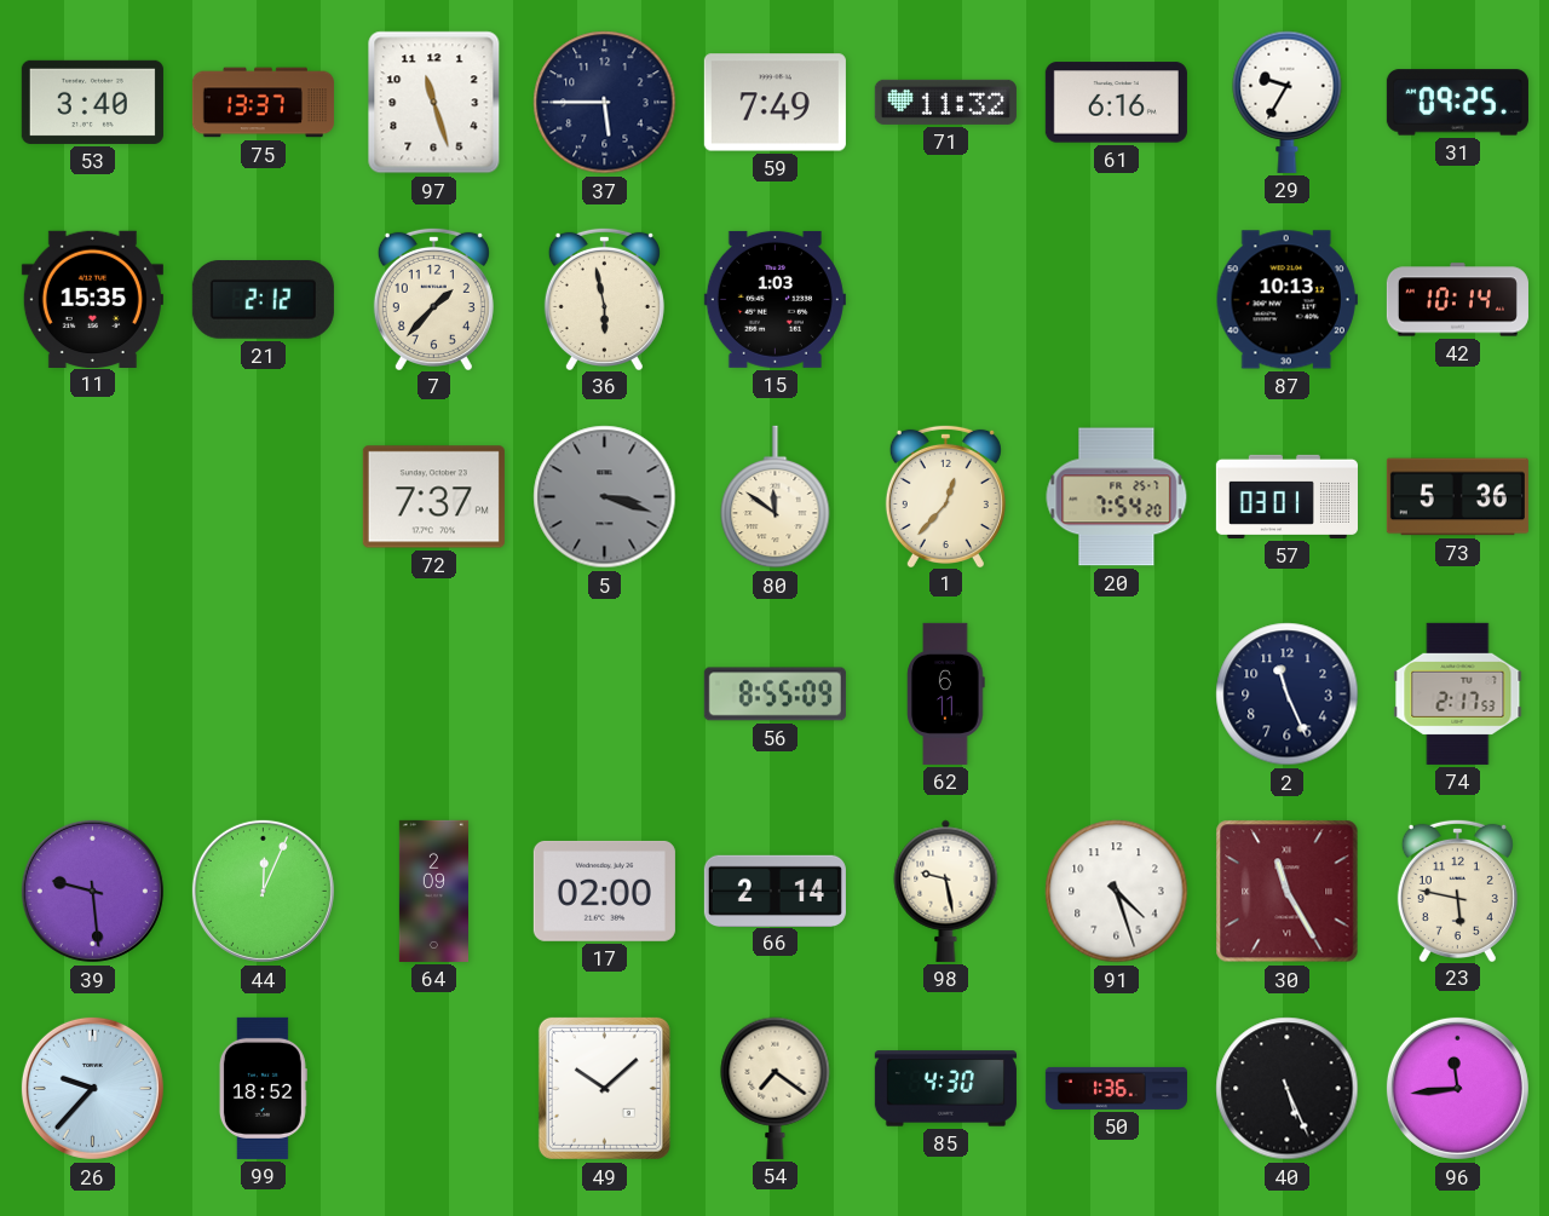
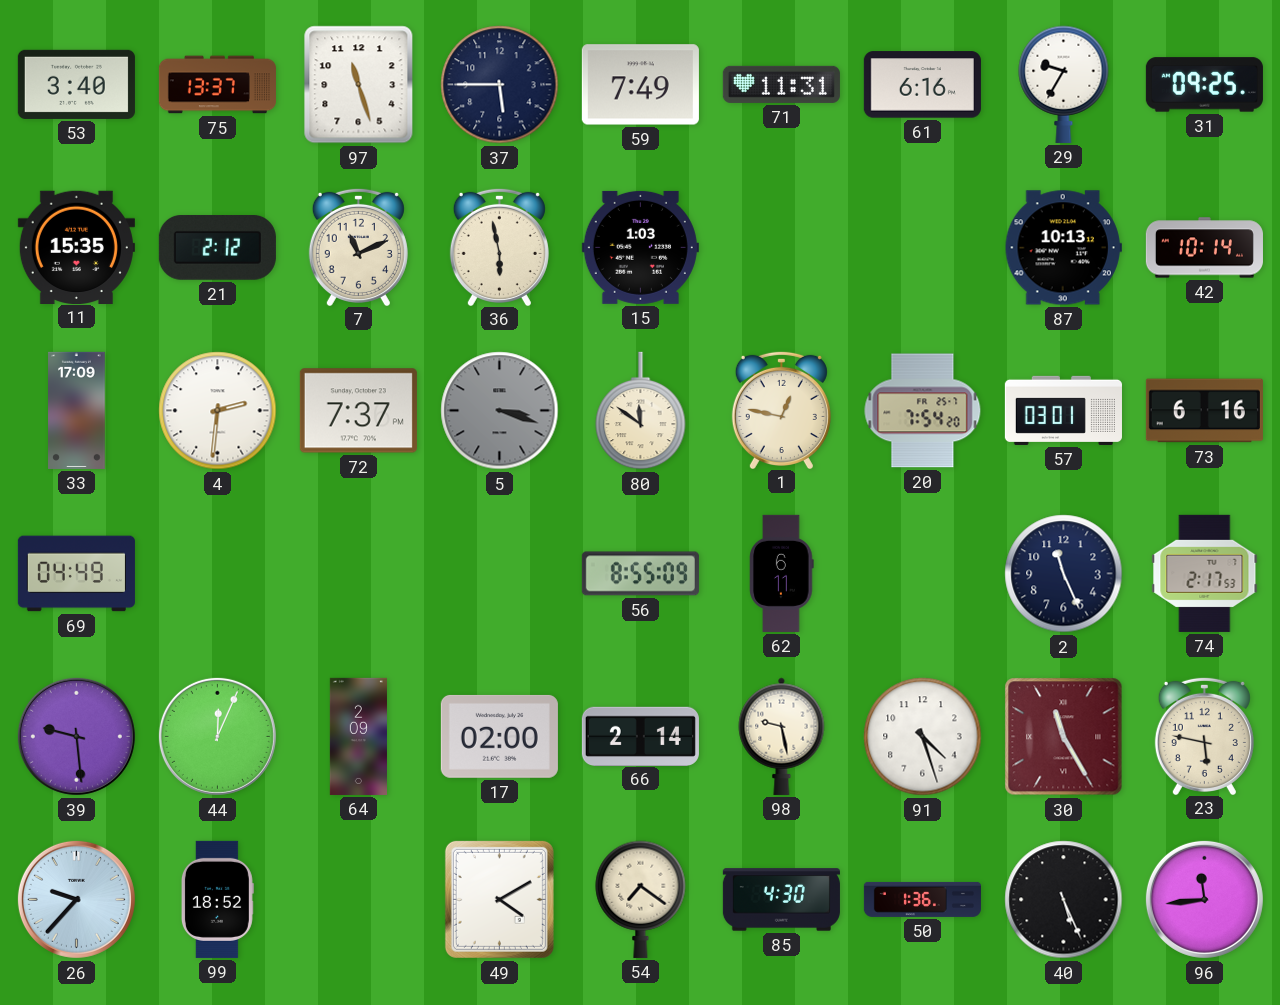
71: 11:32 -> 11:31
7: 1:37 -> 11:11
33: none -> 17:09
4: none -> 2:31
1: 12:37 -> 12:47
73: 5:36 -> 6:16
69: none -> 04:49
49: 10:08 -> 4:10
